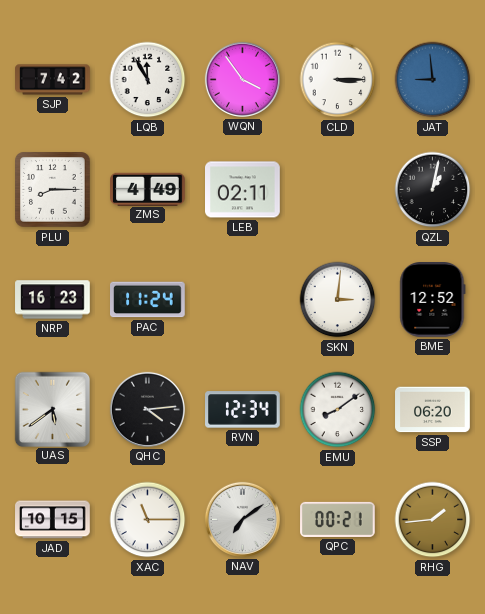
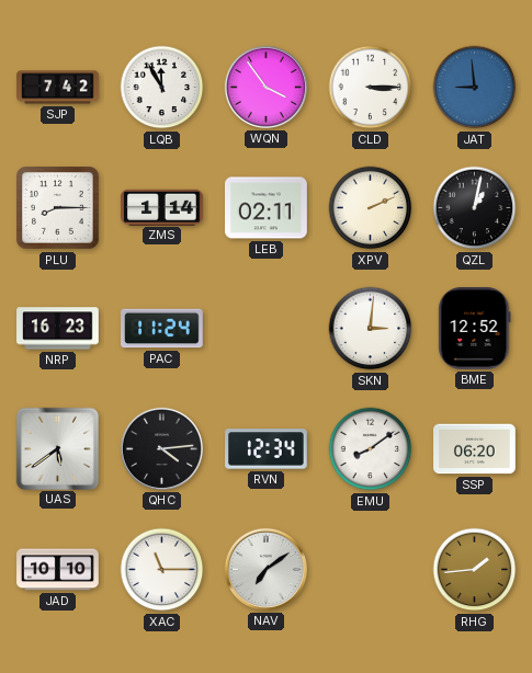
ZMS: 4:49 -> 1:14
XPV: none -> 2:11
JAD: 10:15 -> 10:10
QPC: 00:21 -> none
